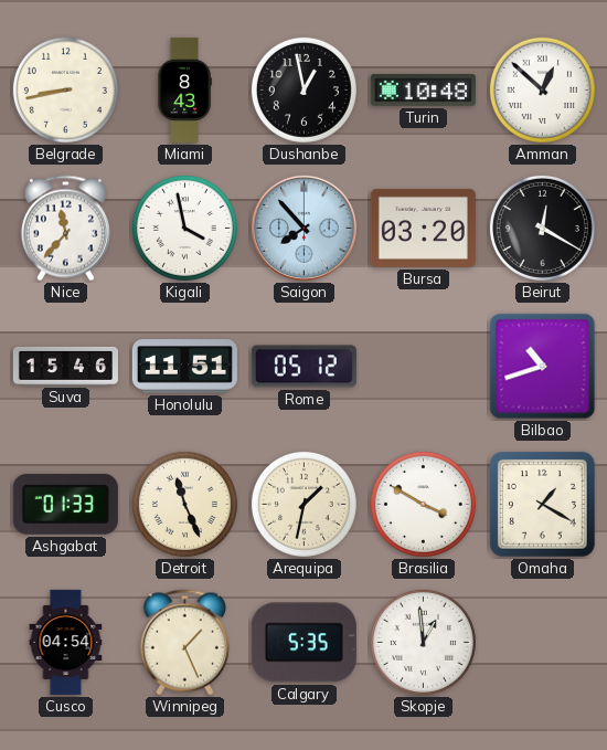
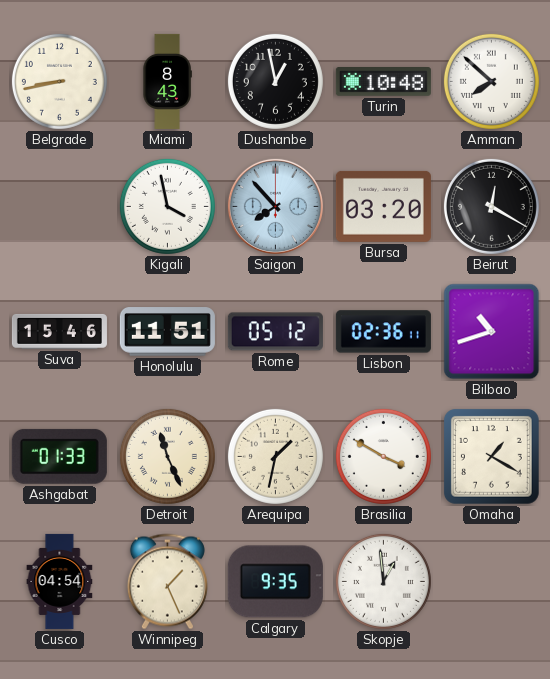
Amman: 12:52 -> 7:52
Nice: 11:37 -> none
Lisbon: none -> 02:36
Calgary: 5:35 -> 9:35
